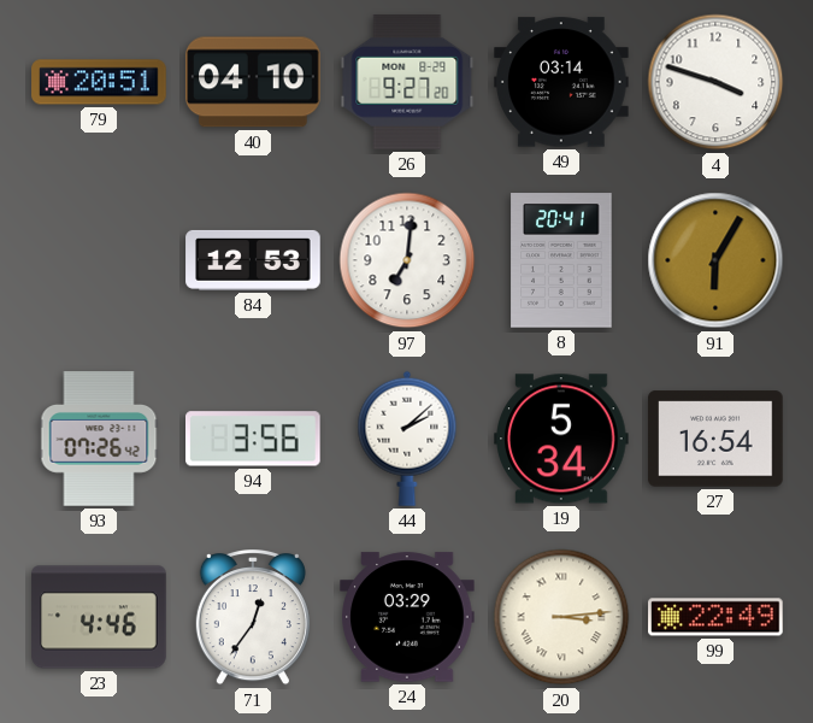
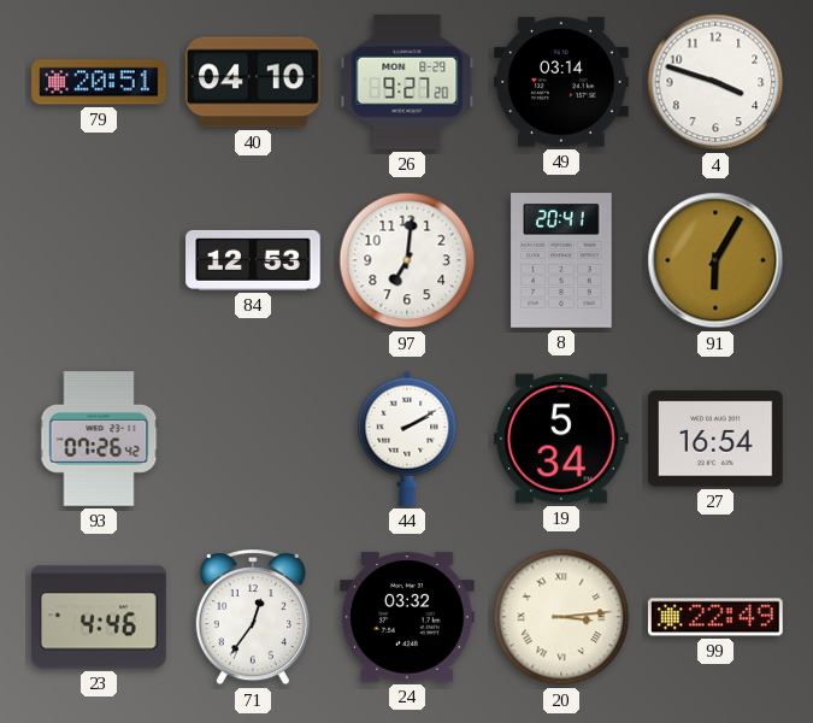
94: 3:56 -> none
44: 2:08 -> 2:10
24: 03:29 -> 03:32
